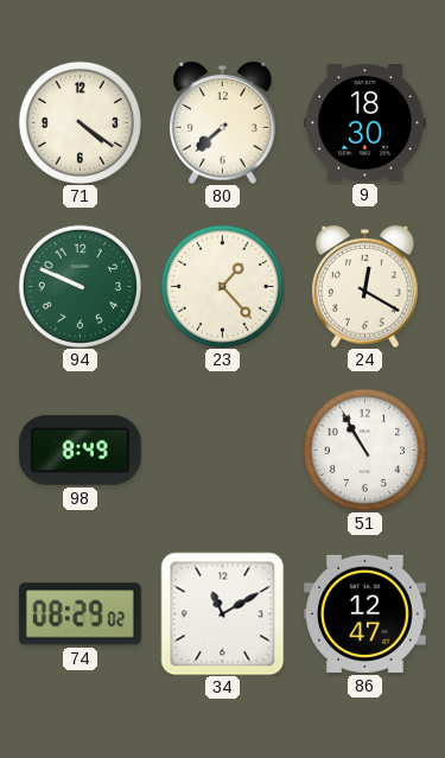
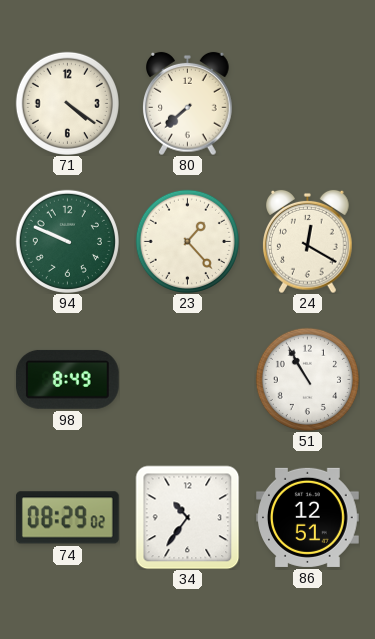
9: 18:30 -> none
34: 11:10 -> 10:36
86: 12:47 -> 12:51
